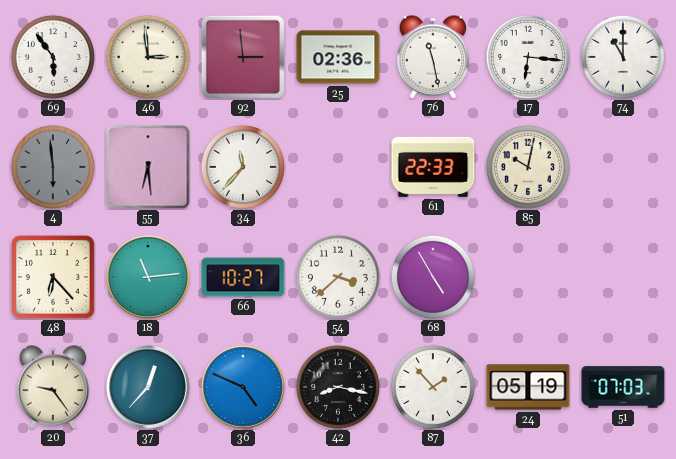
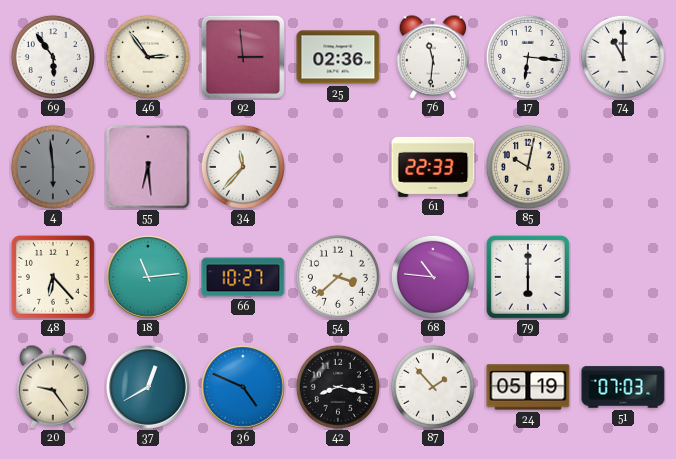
46: 2:59 -> 2:54
76: 11:28 -> 11:31
68: 4:55 -> 10:46
79: none -> 6:00
37: 12:37 -> 12:40
